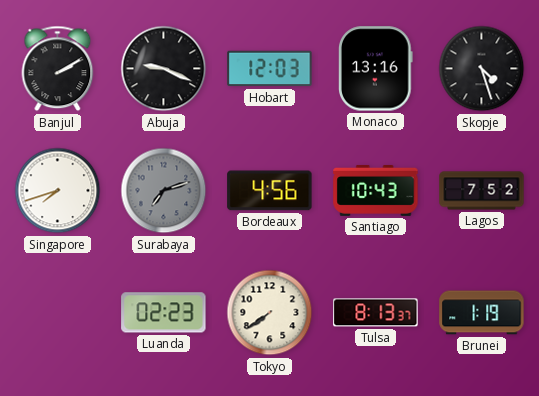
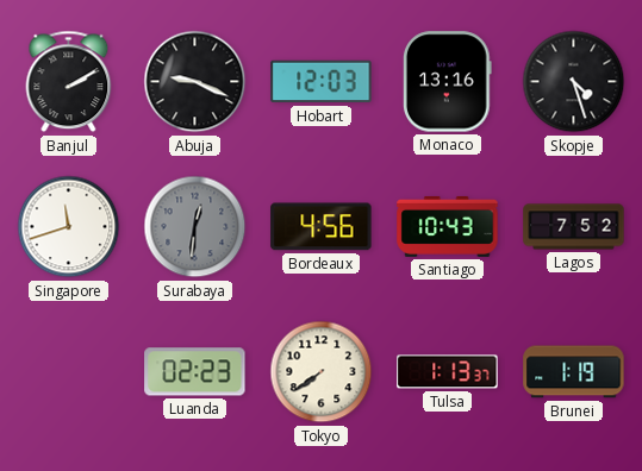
Singapore: 7:42 -> 11:42
Surabaya: 7:12 -> 12:31
Tulsa: 8:13 -> 1:13
